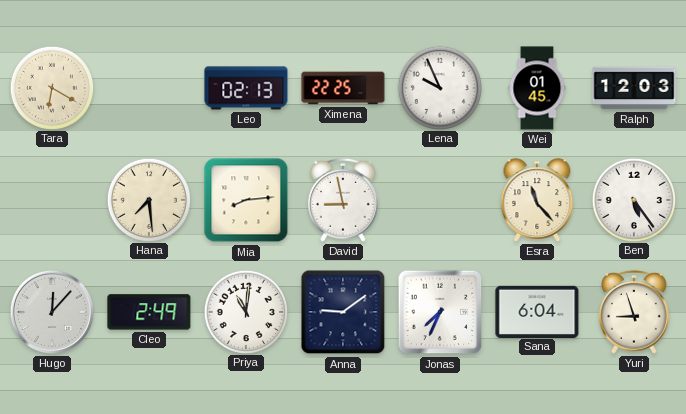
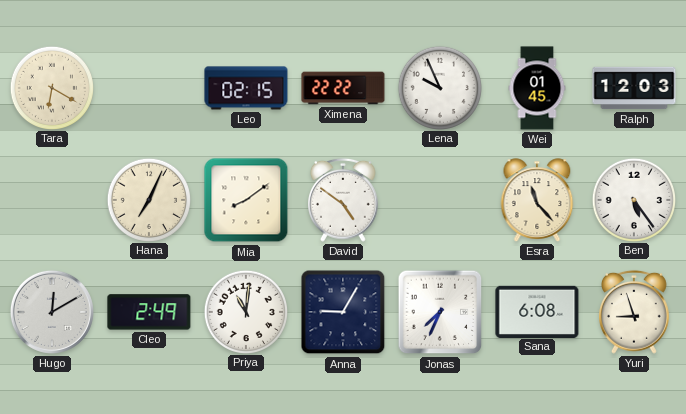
Leo: 02:13 -> 02:15
Ximena: 22:25 -> 22:22
Hana: 7:29 -> 7:04
Mia: 8:14 -> 8:09
David: 8:58 -> 4:51
Hugo: 12:07 -> 12:10
Anna: 9:09 -> 9:05
Sana: 6:04 -> 6:08
